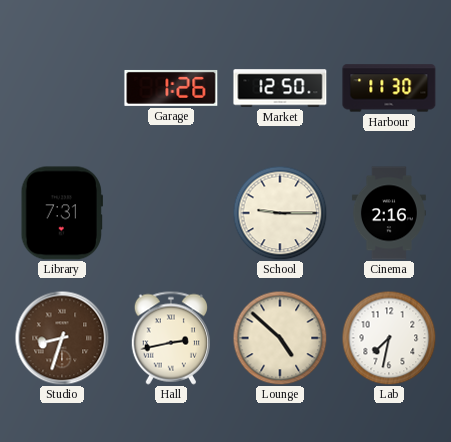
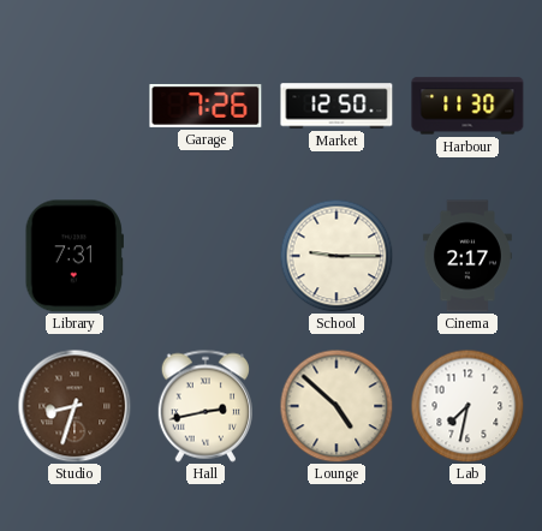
Garage: 1:26 -> 7:26
Cinema: 2:16 -> 2:17
